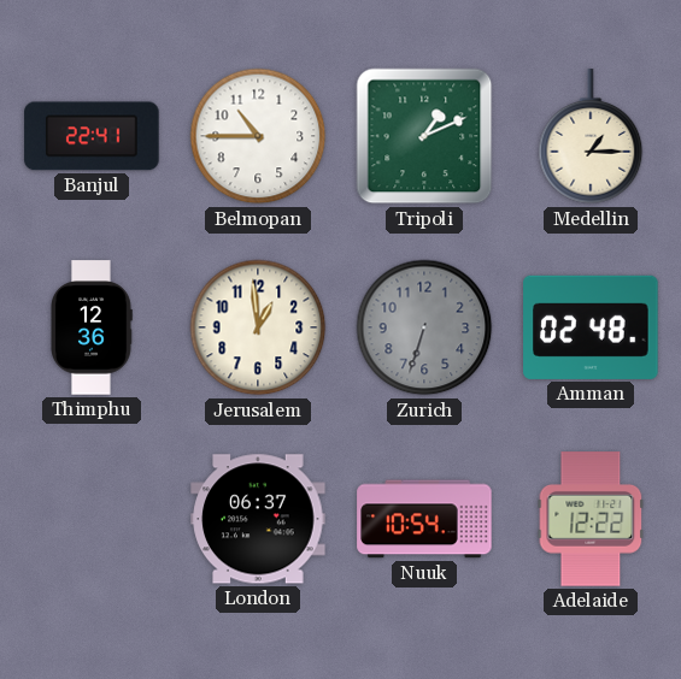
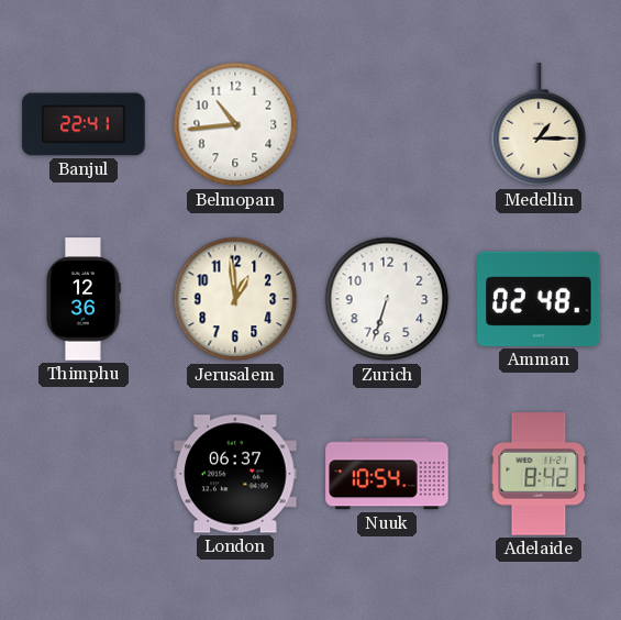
Belmopan: 10:45 -> 10:44
Tripoli: 1:11 -> none
Zurich dial: grey -> white
Adelaide: 12:22 -> 8:42
